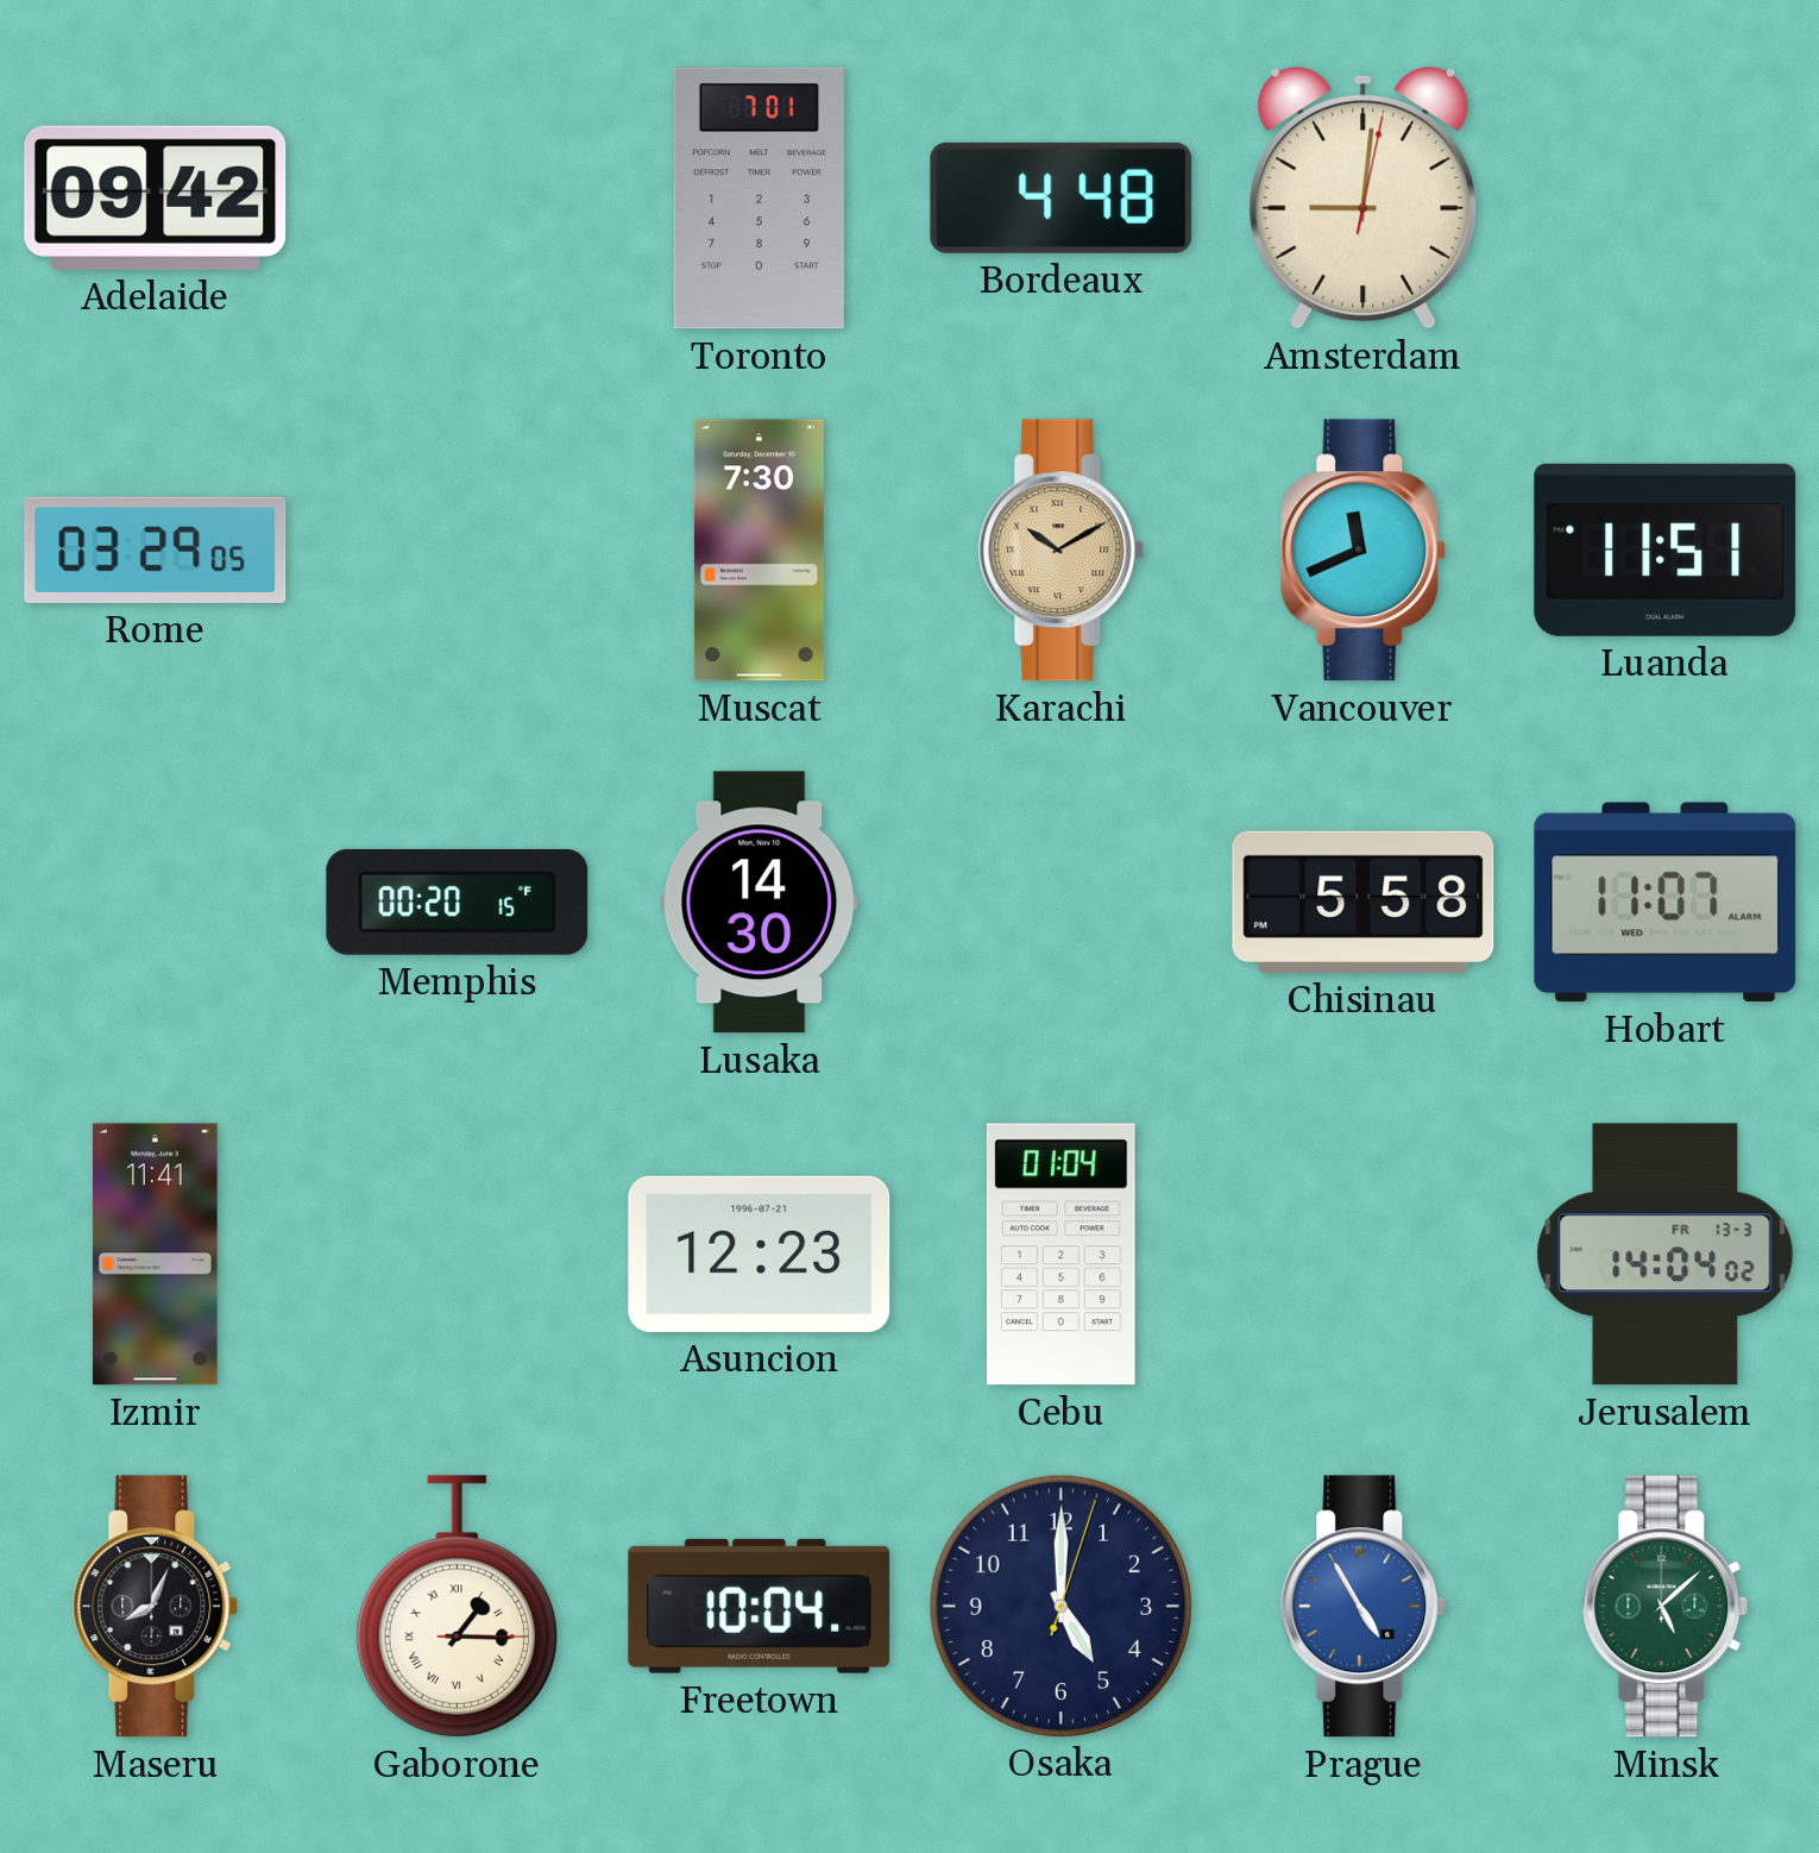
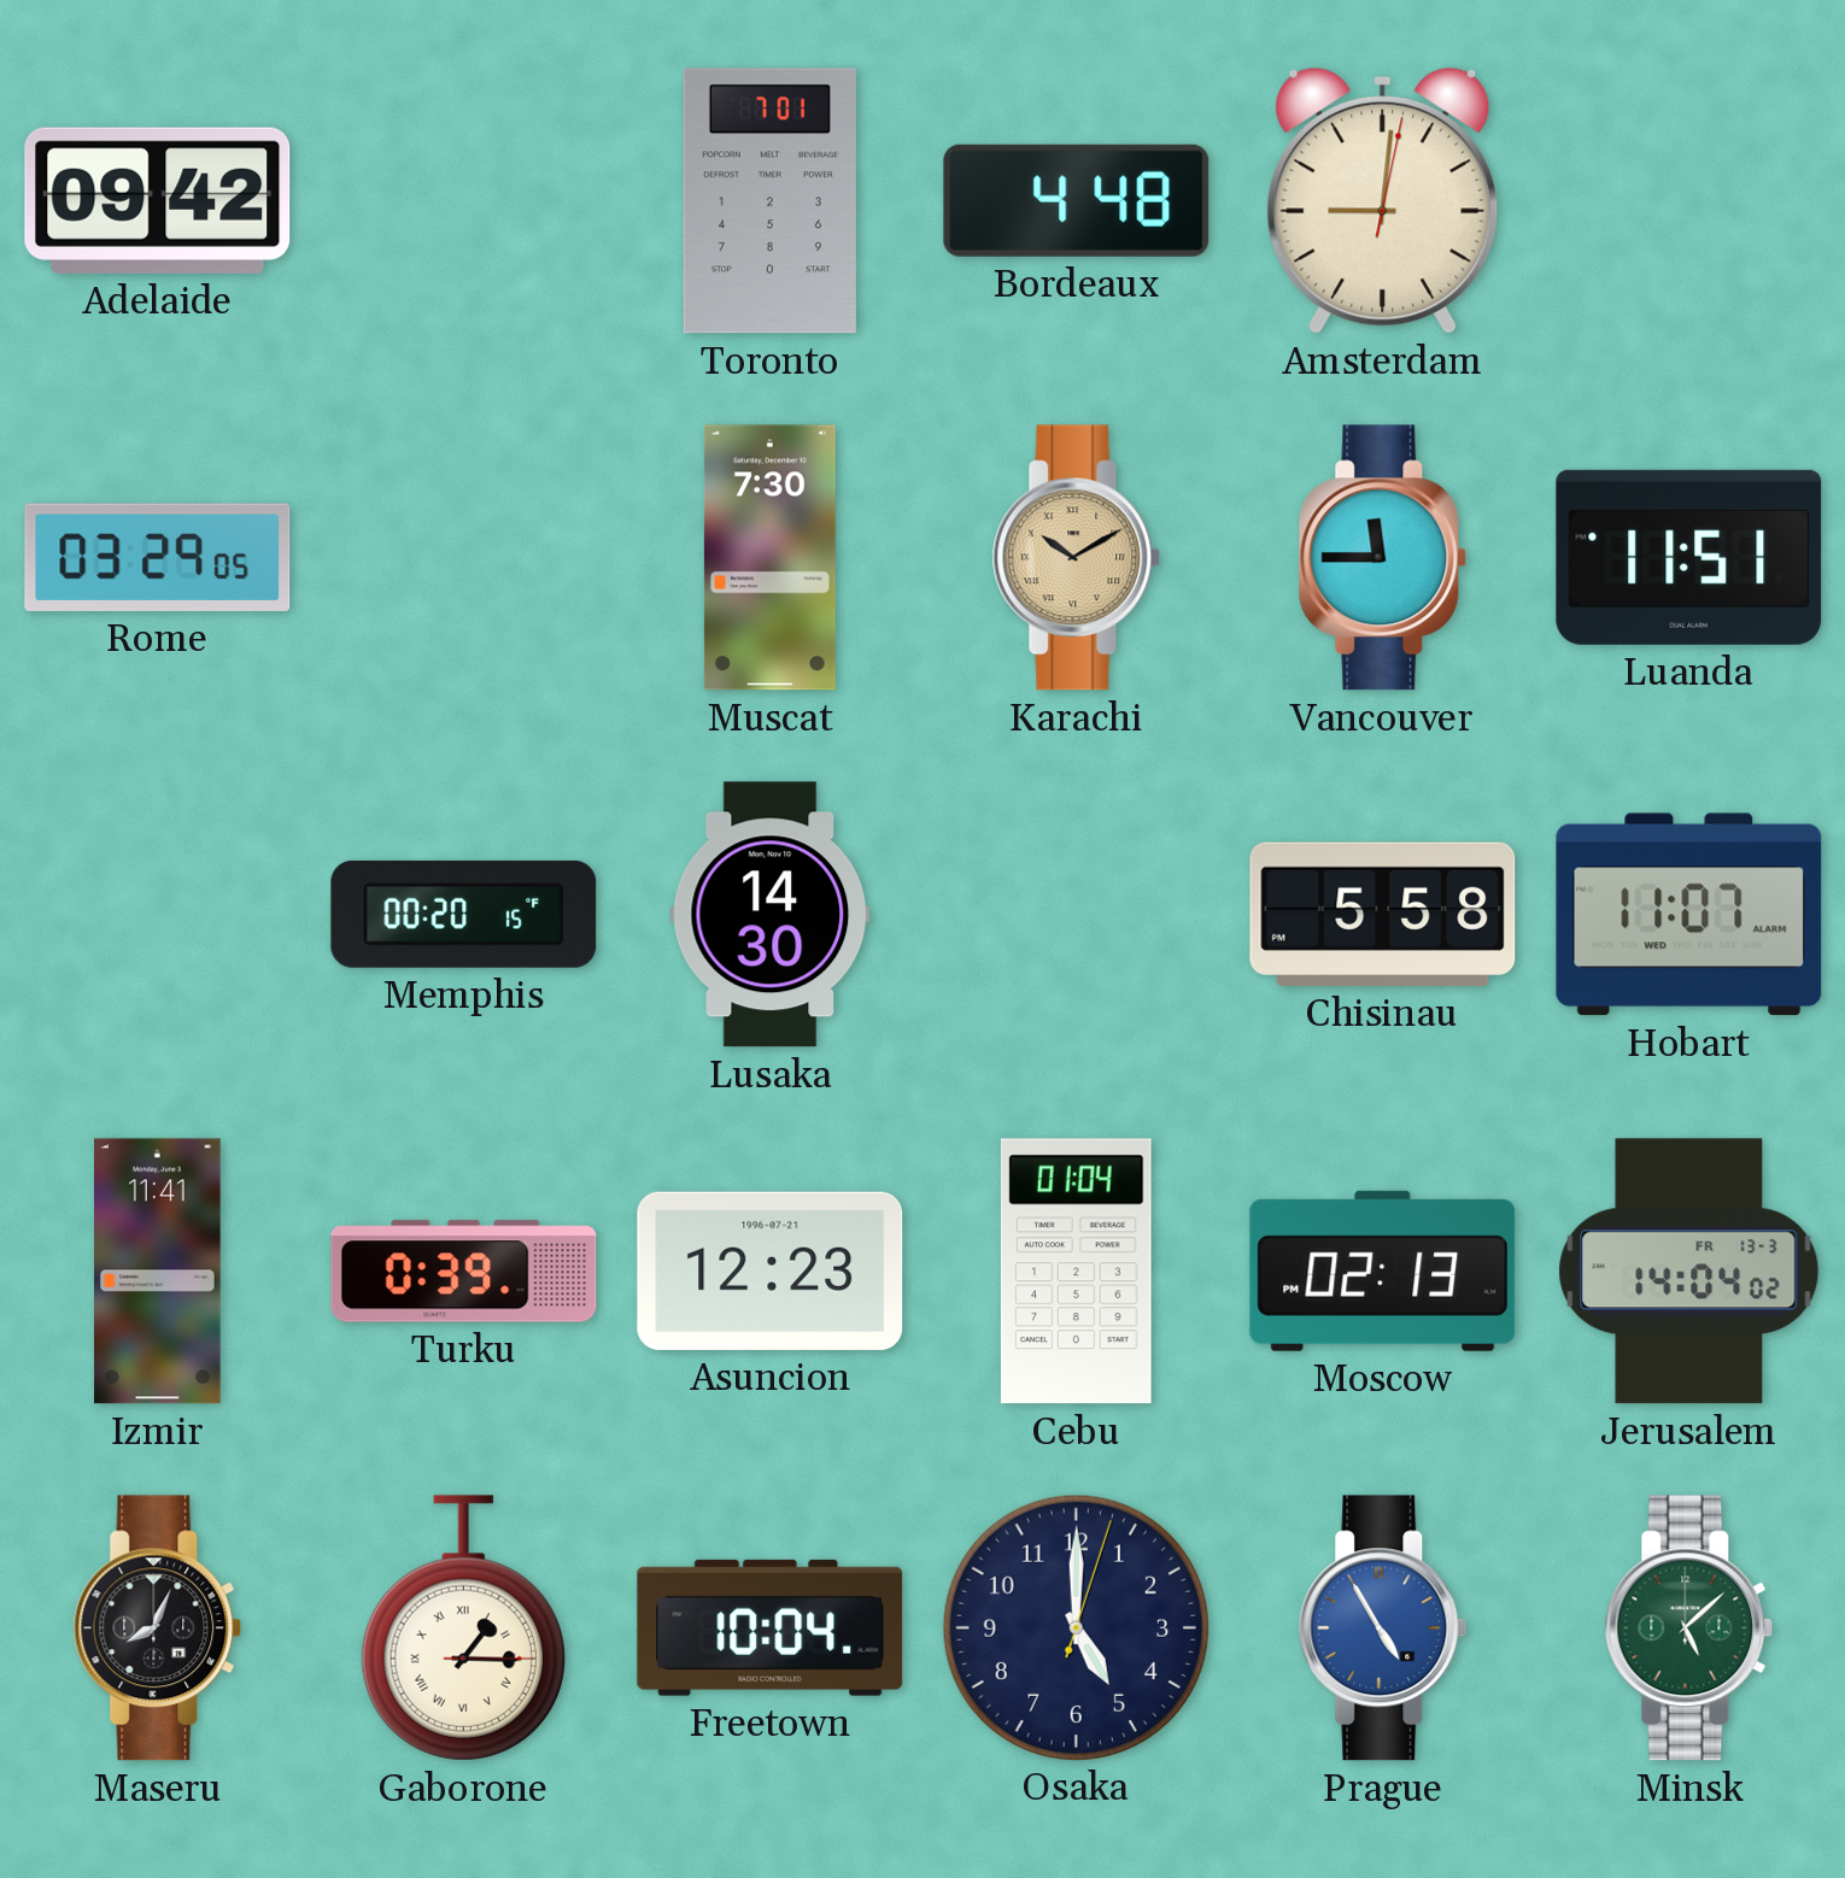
Vancouver: 11:41 -> 11:45
Turku: none -> 0:39
Moscow: none -> 02:13
